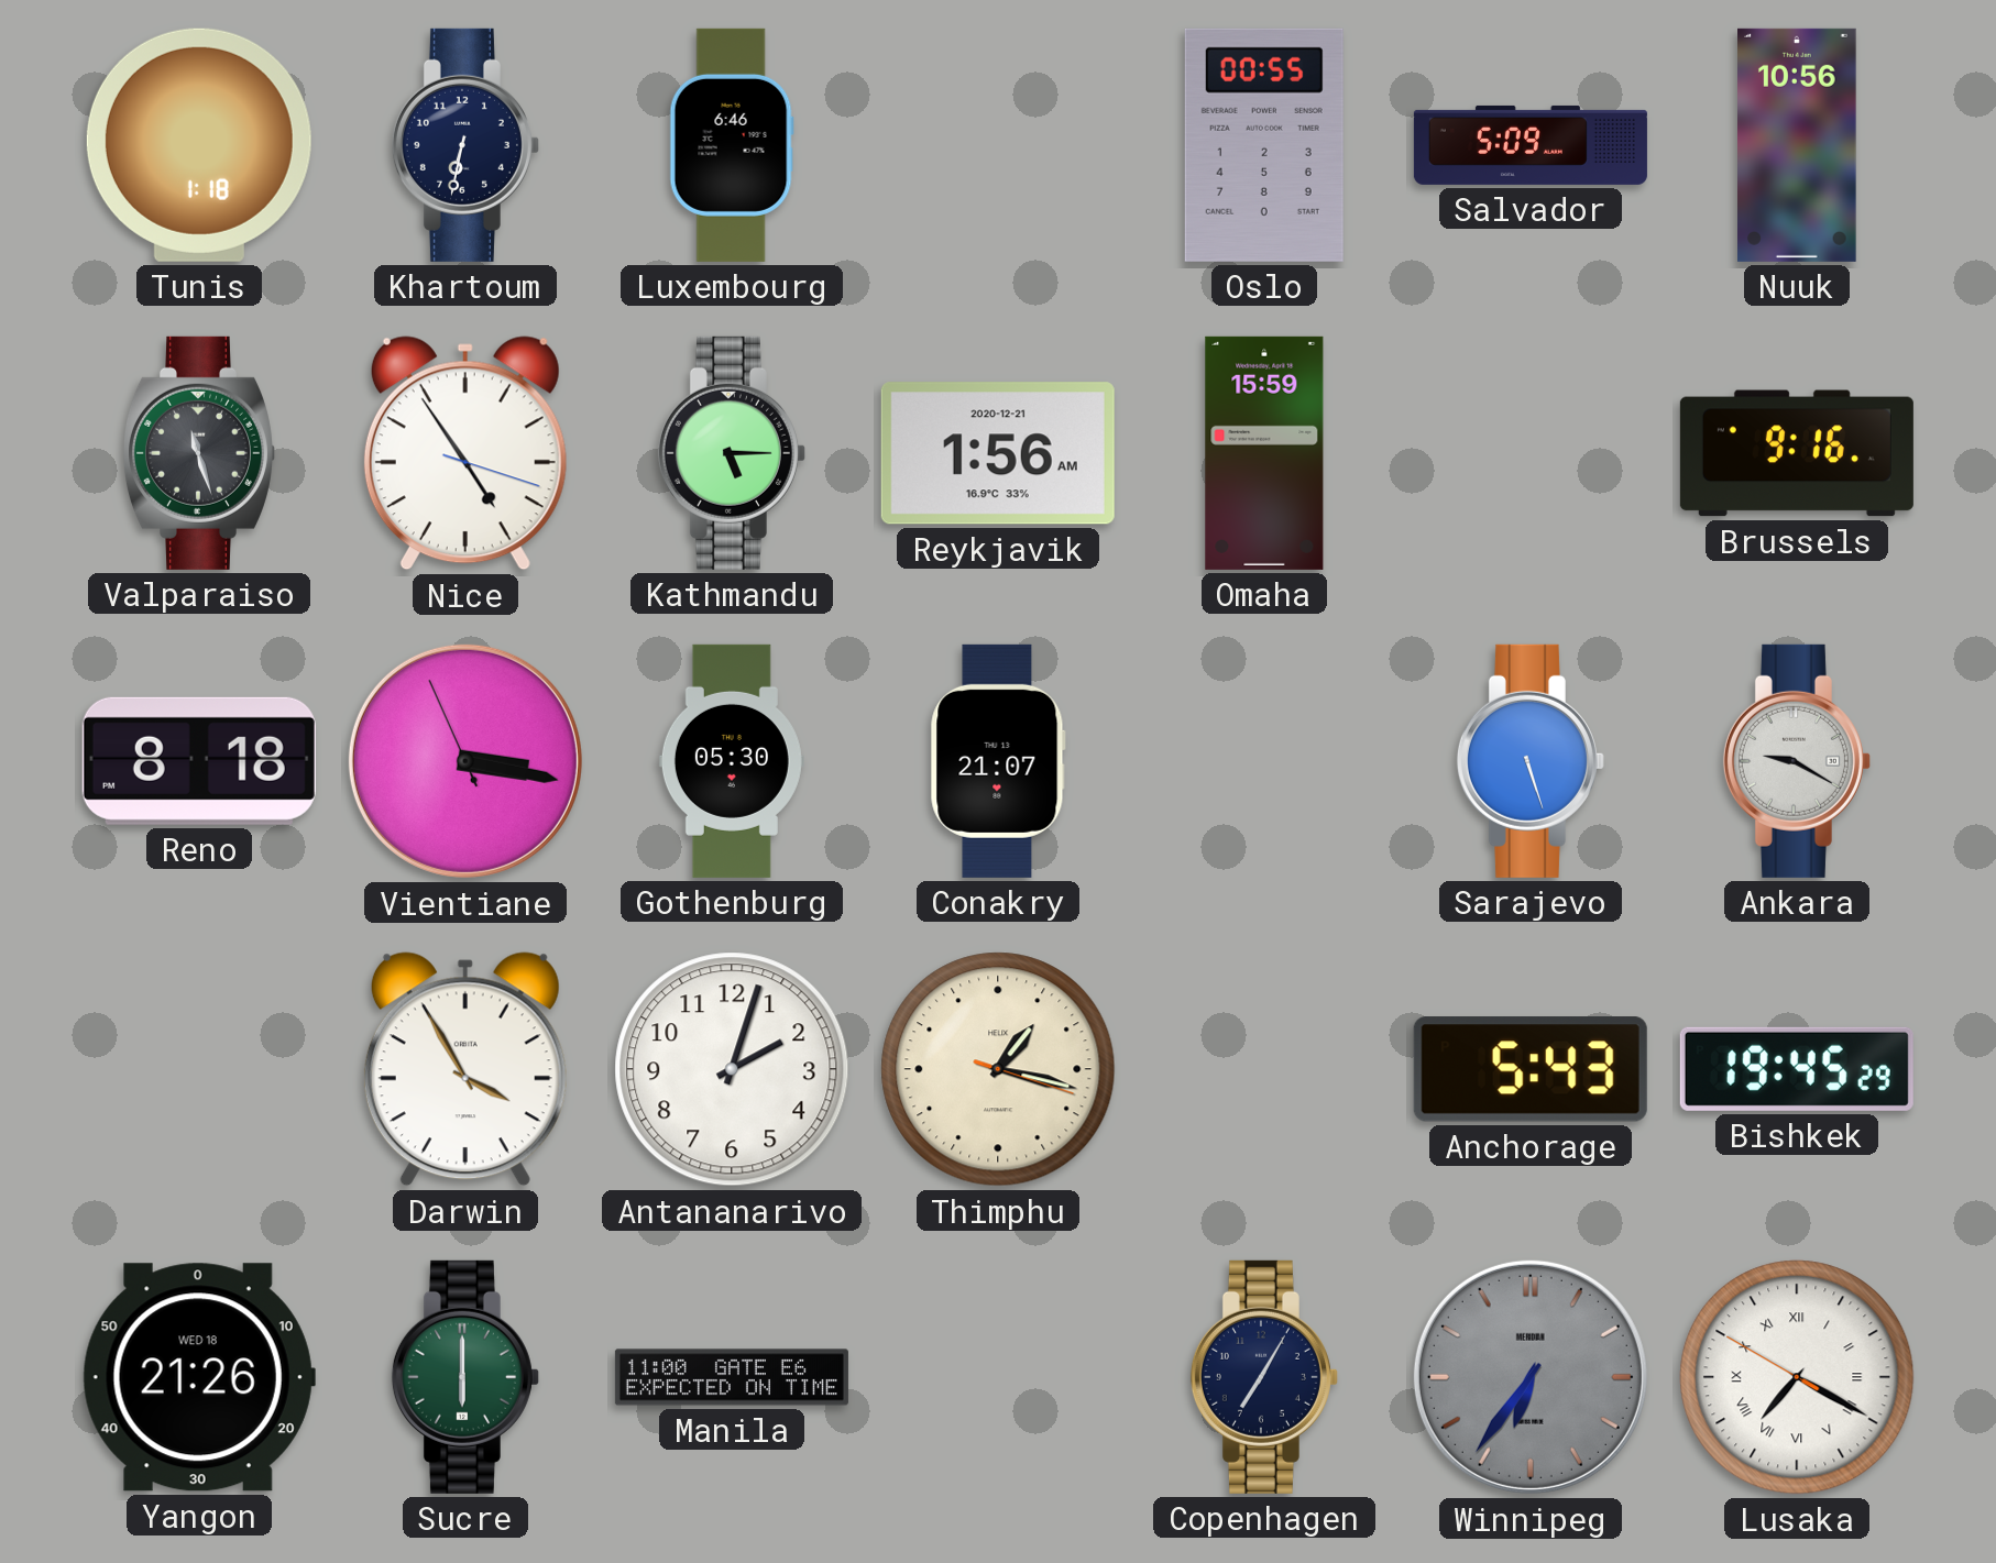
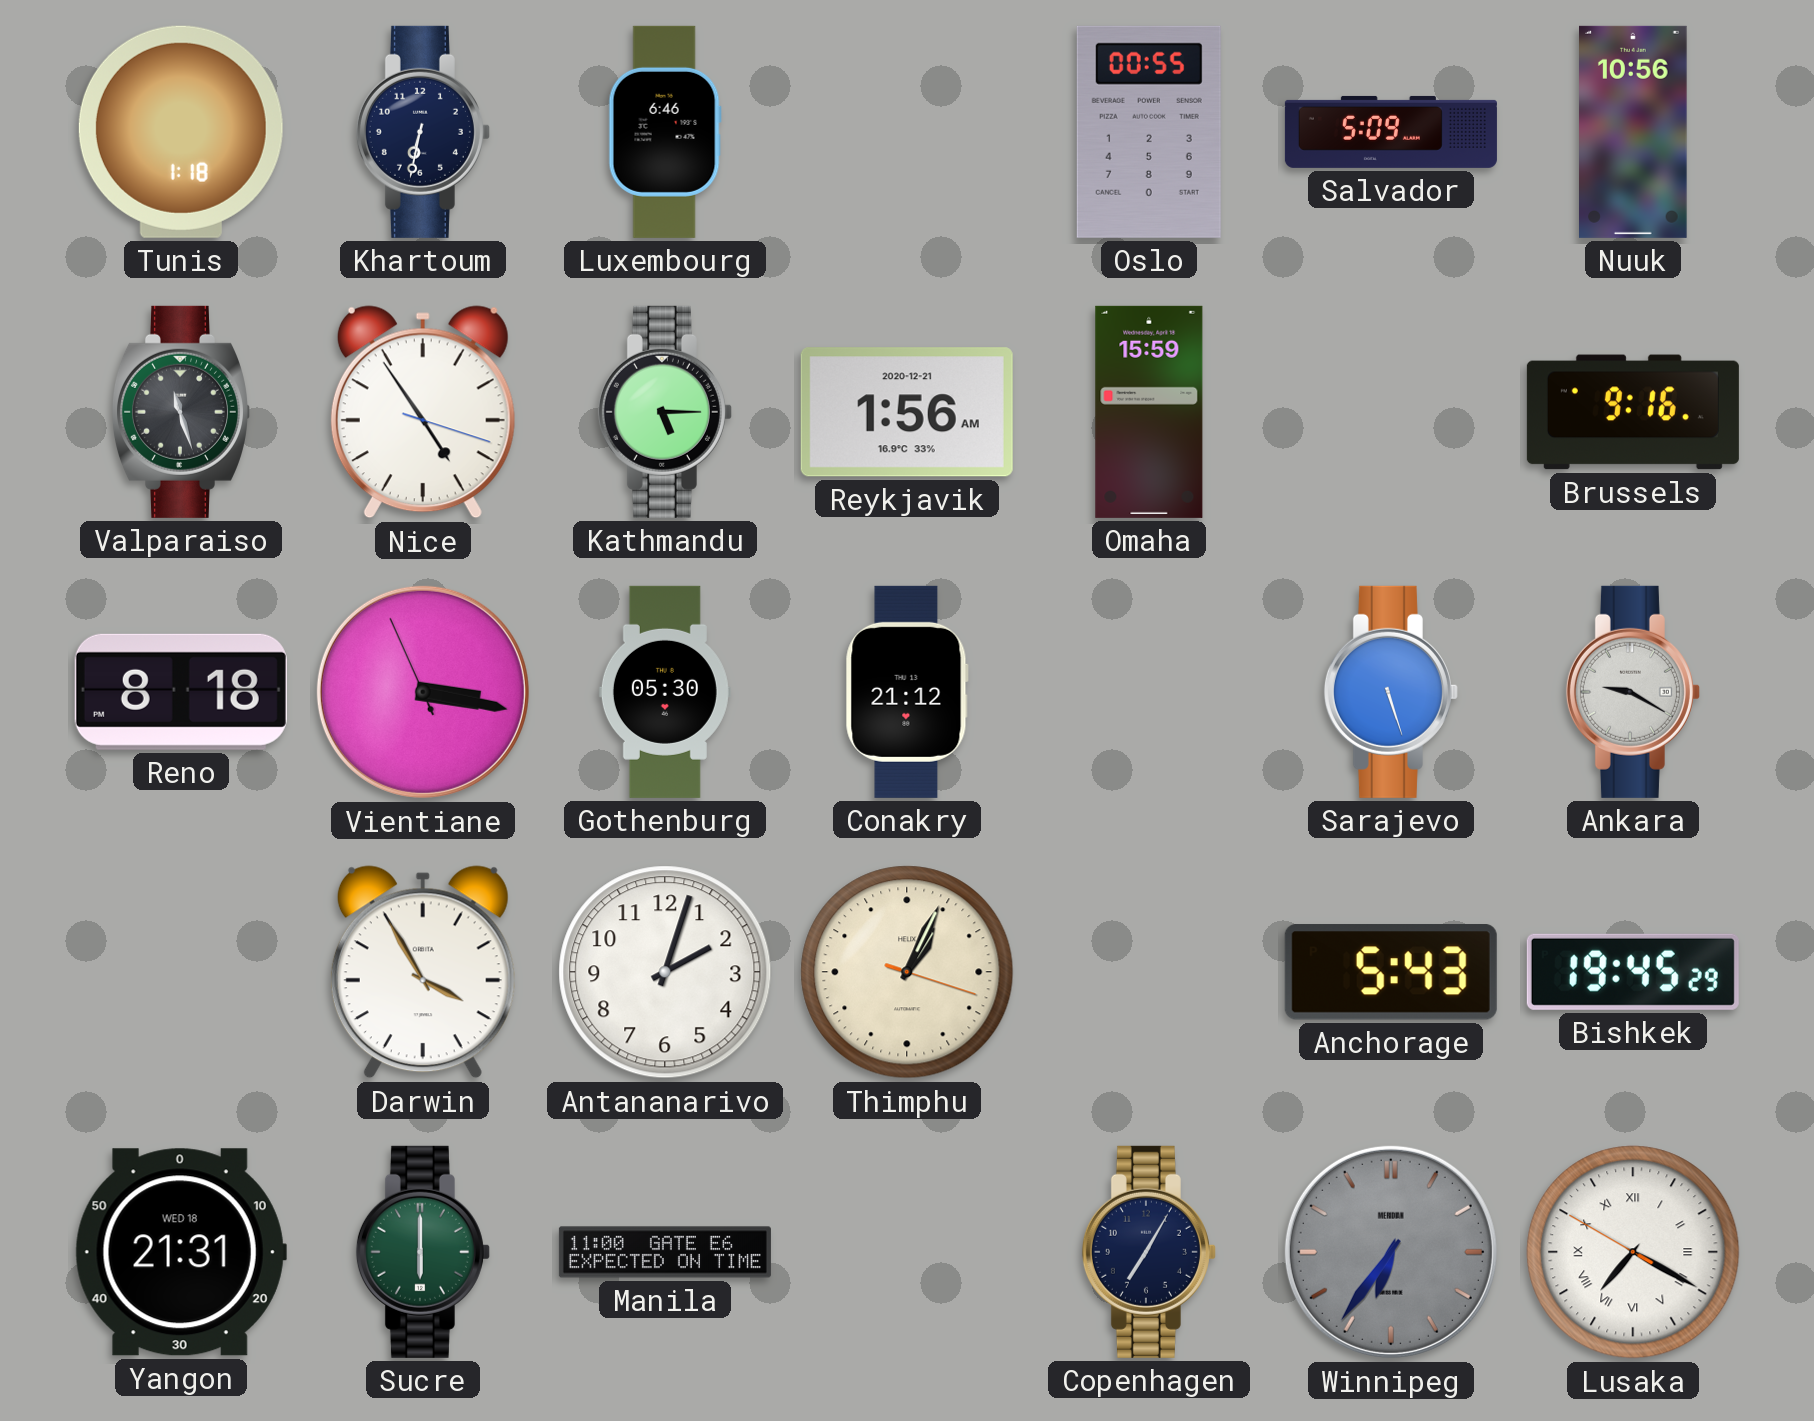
Conakry: 21:07 -> 21:12
Thimphu: 1:17 -> 1:04
Yangon: 21:26 -> 21:31
